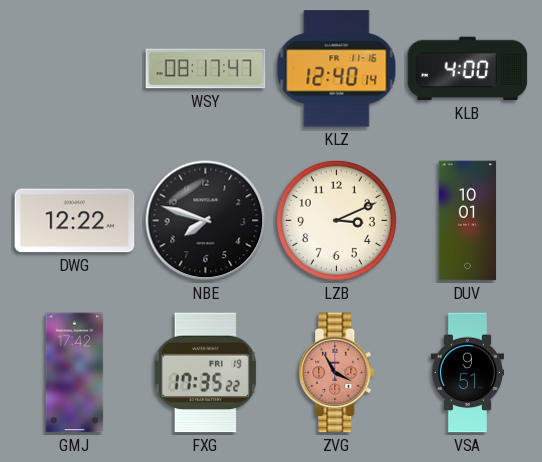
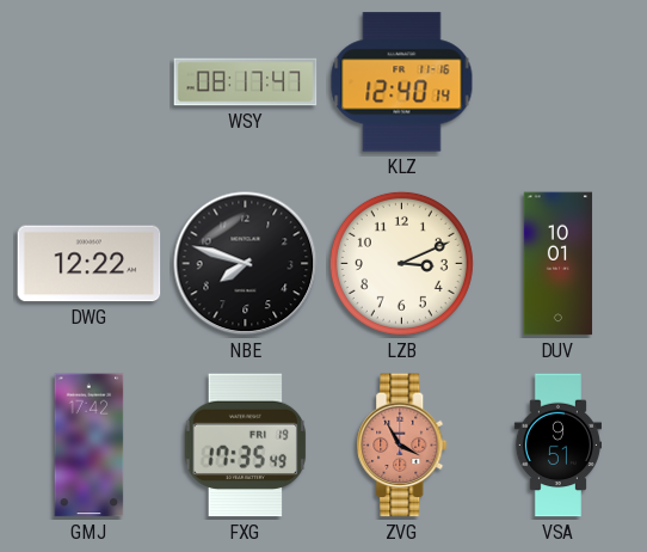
KLB: 4:00 -> none
FXG: 17:35:22 -> 17:35:49
